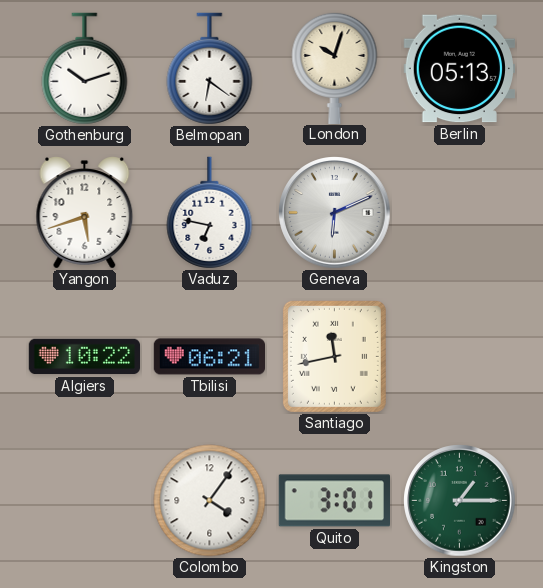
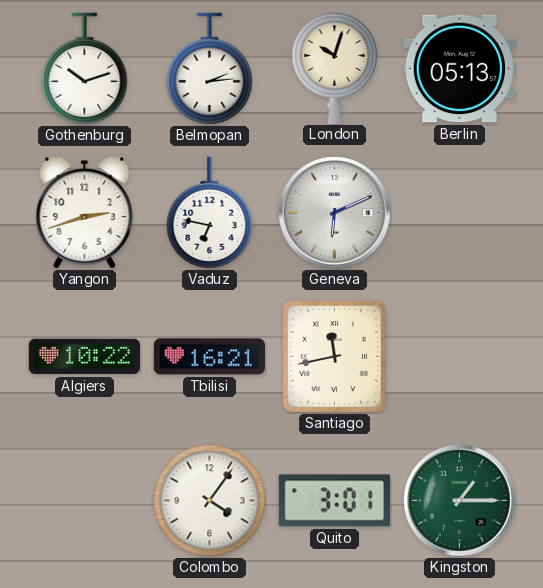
Belmopan: 6:21 -> 2:14
Yangon: 5:42 -> 2:42
Tbilisi: 06:21 -> 16:21
